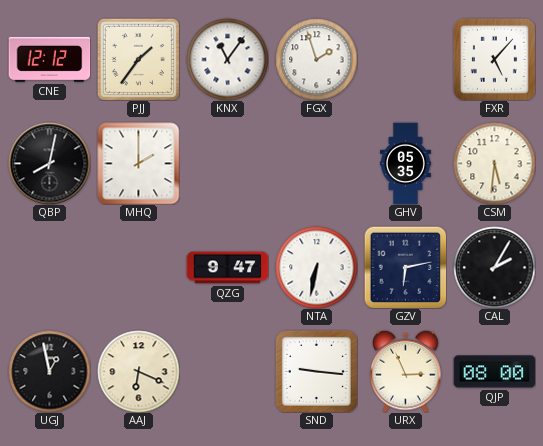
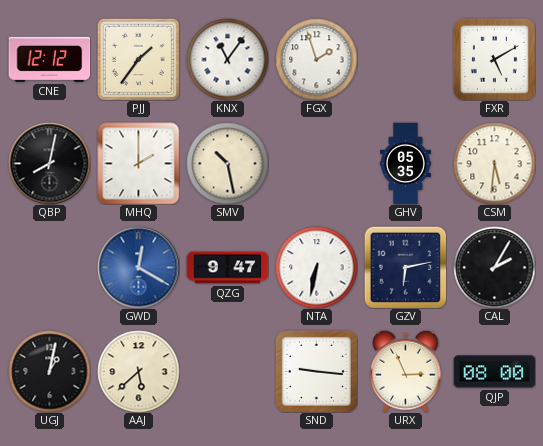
FXR: 5:07 -> 5:10
SMV: none -> 10:28
GWD: none -> 12:20
UGJ: 12:58 -> 1:02
AAJ: 6:19 -> 5:38
